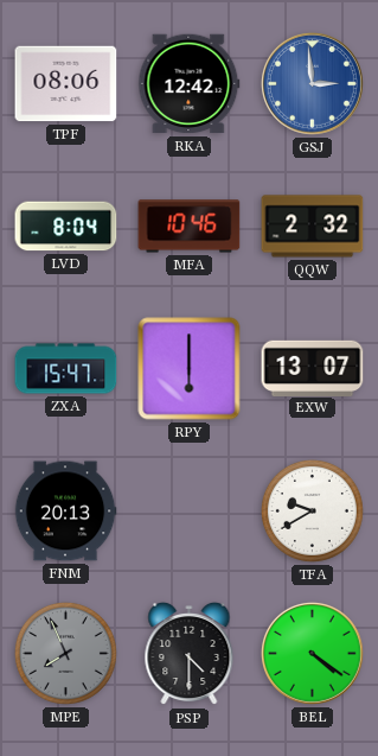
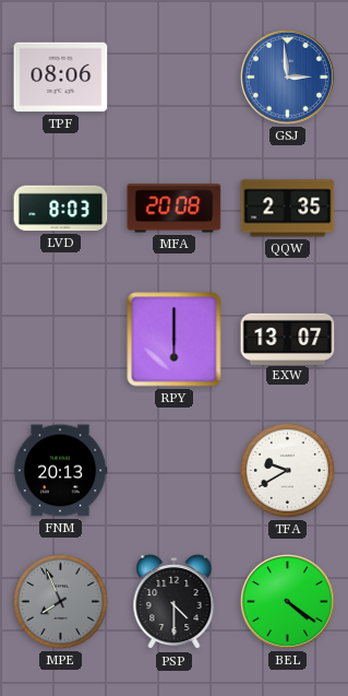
RKA: 12:42 -> none
LVD: 8:04 -> 8:03
MFA: 10:46 -> 20:08
QQW: 2:32 -> 2:35
ZXA: 15:47 -> none
